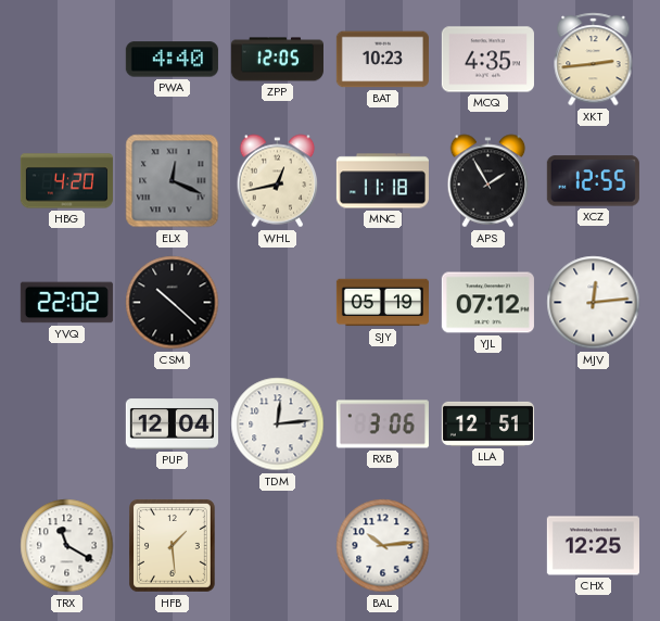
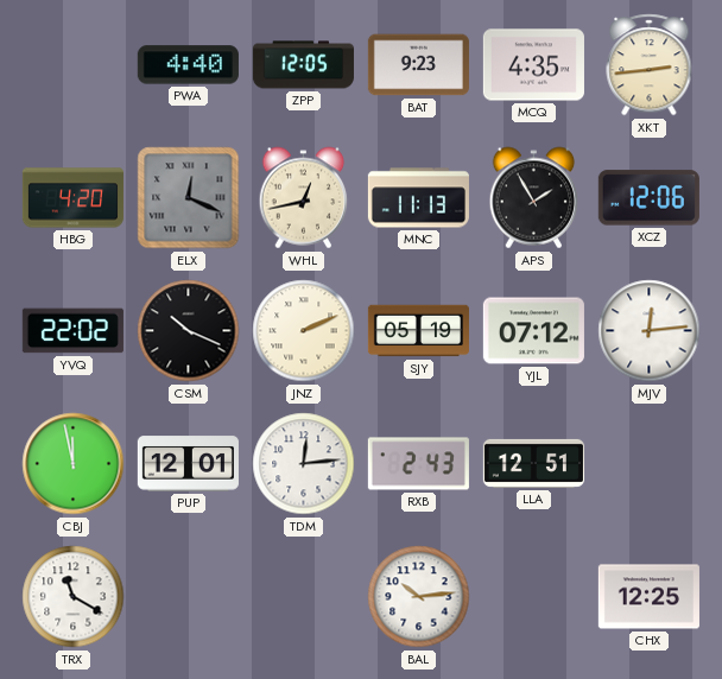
BAT: 10:23 -> 9:23
MNC: 11:18 -> 11:13
XCZ: 12:55 -> 12:06
CSM: 10:22 -> 10:19
JNZ: none -> 2:11
CBJ: none -> 11:58
PUP: 12:04 -> 12:01
RXB: 3:06 -> 2:43
HFB: 1:29 -> none
